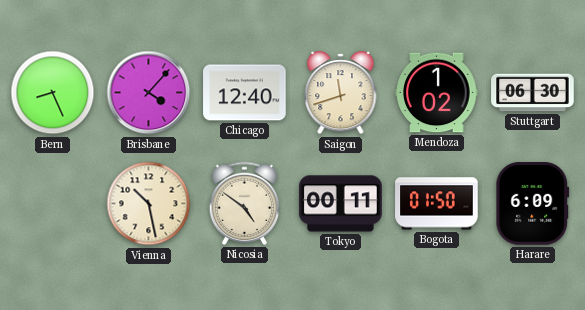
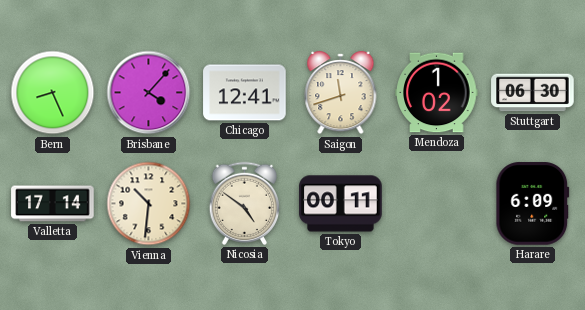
Chicago: 12:40 -> 12:41
Valletta: none -> 17:14
Vienna: 10:28 -> 10:31
Bogota: 01:50 -> none
